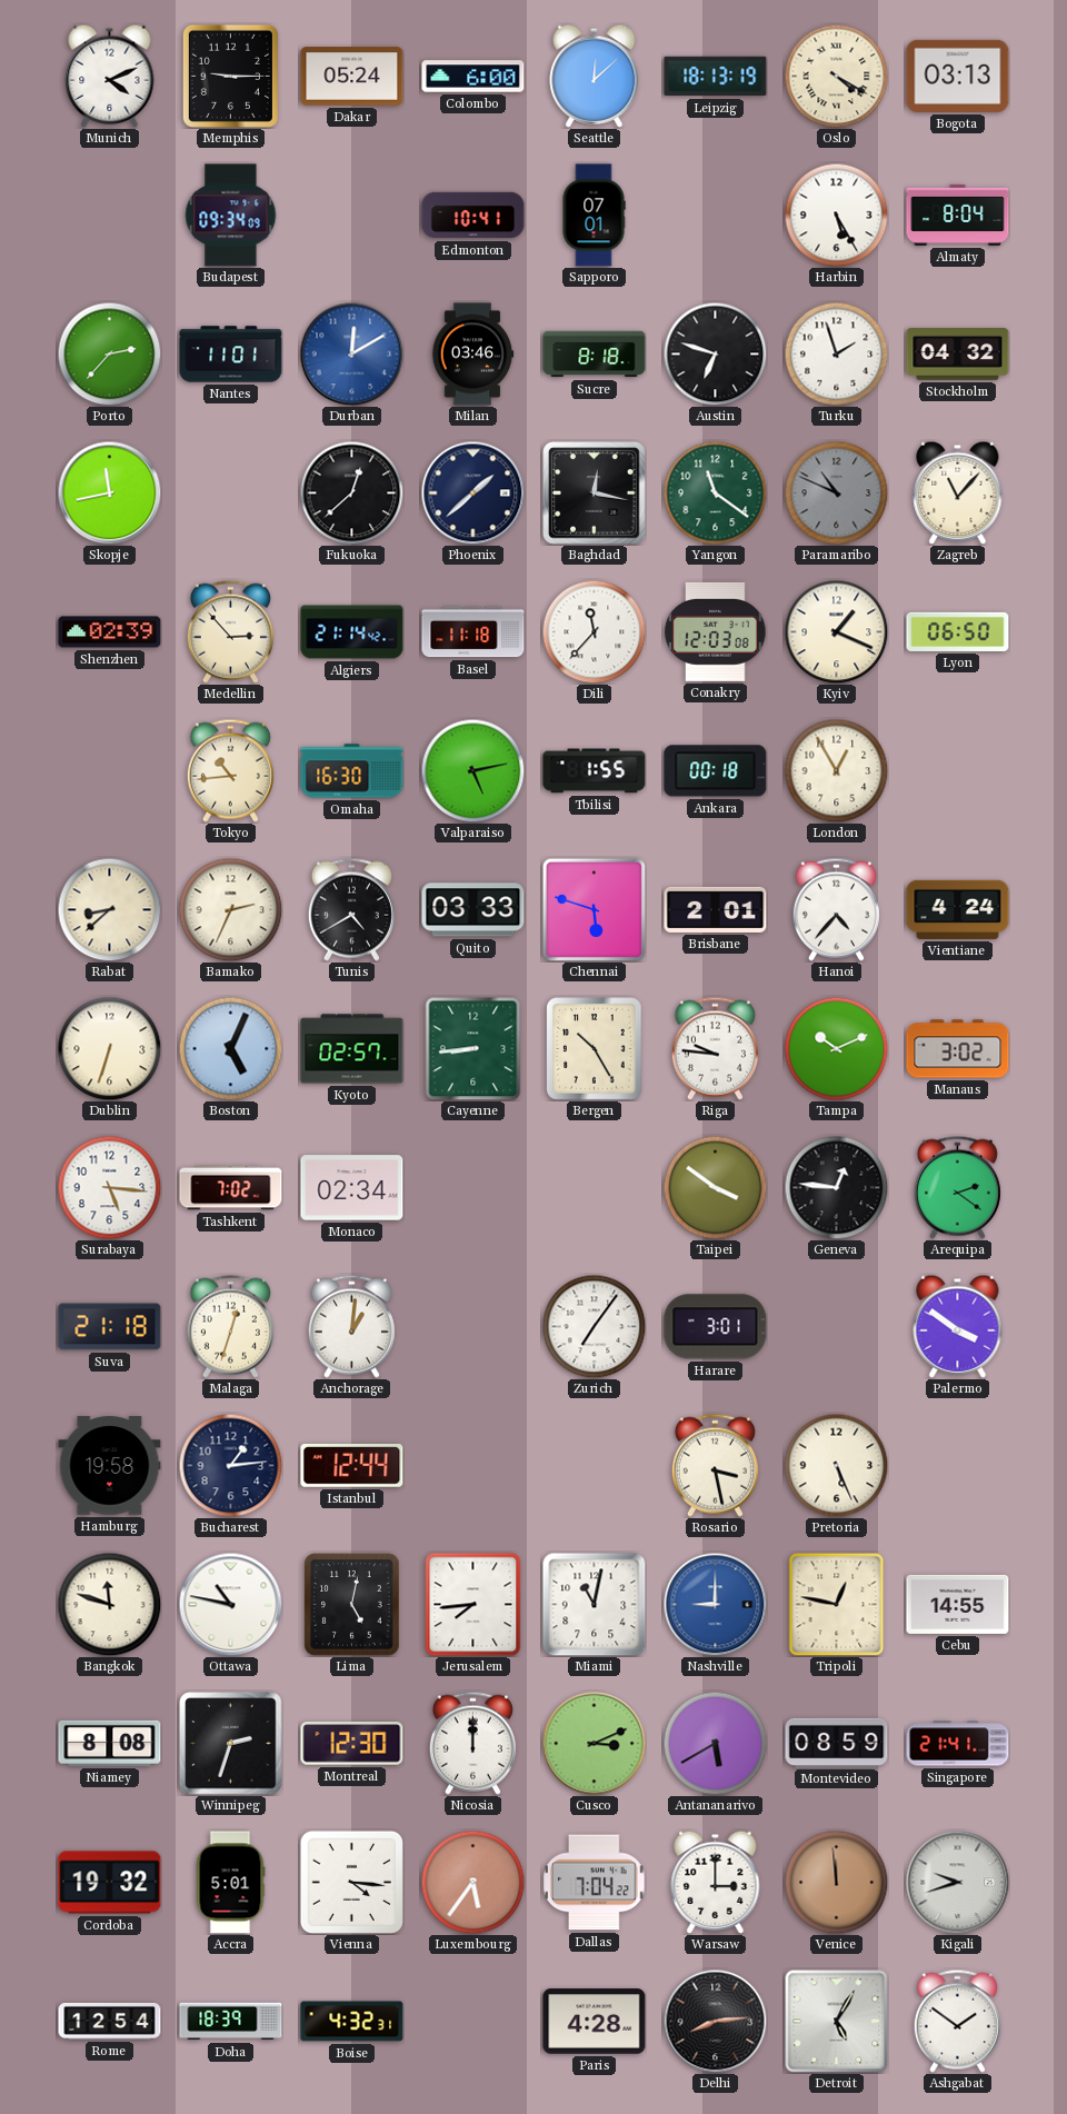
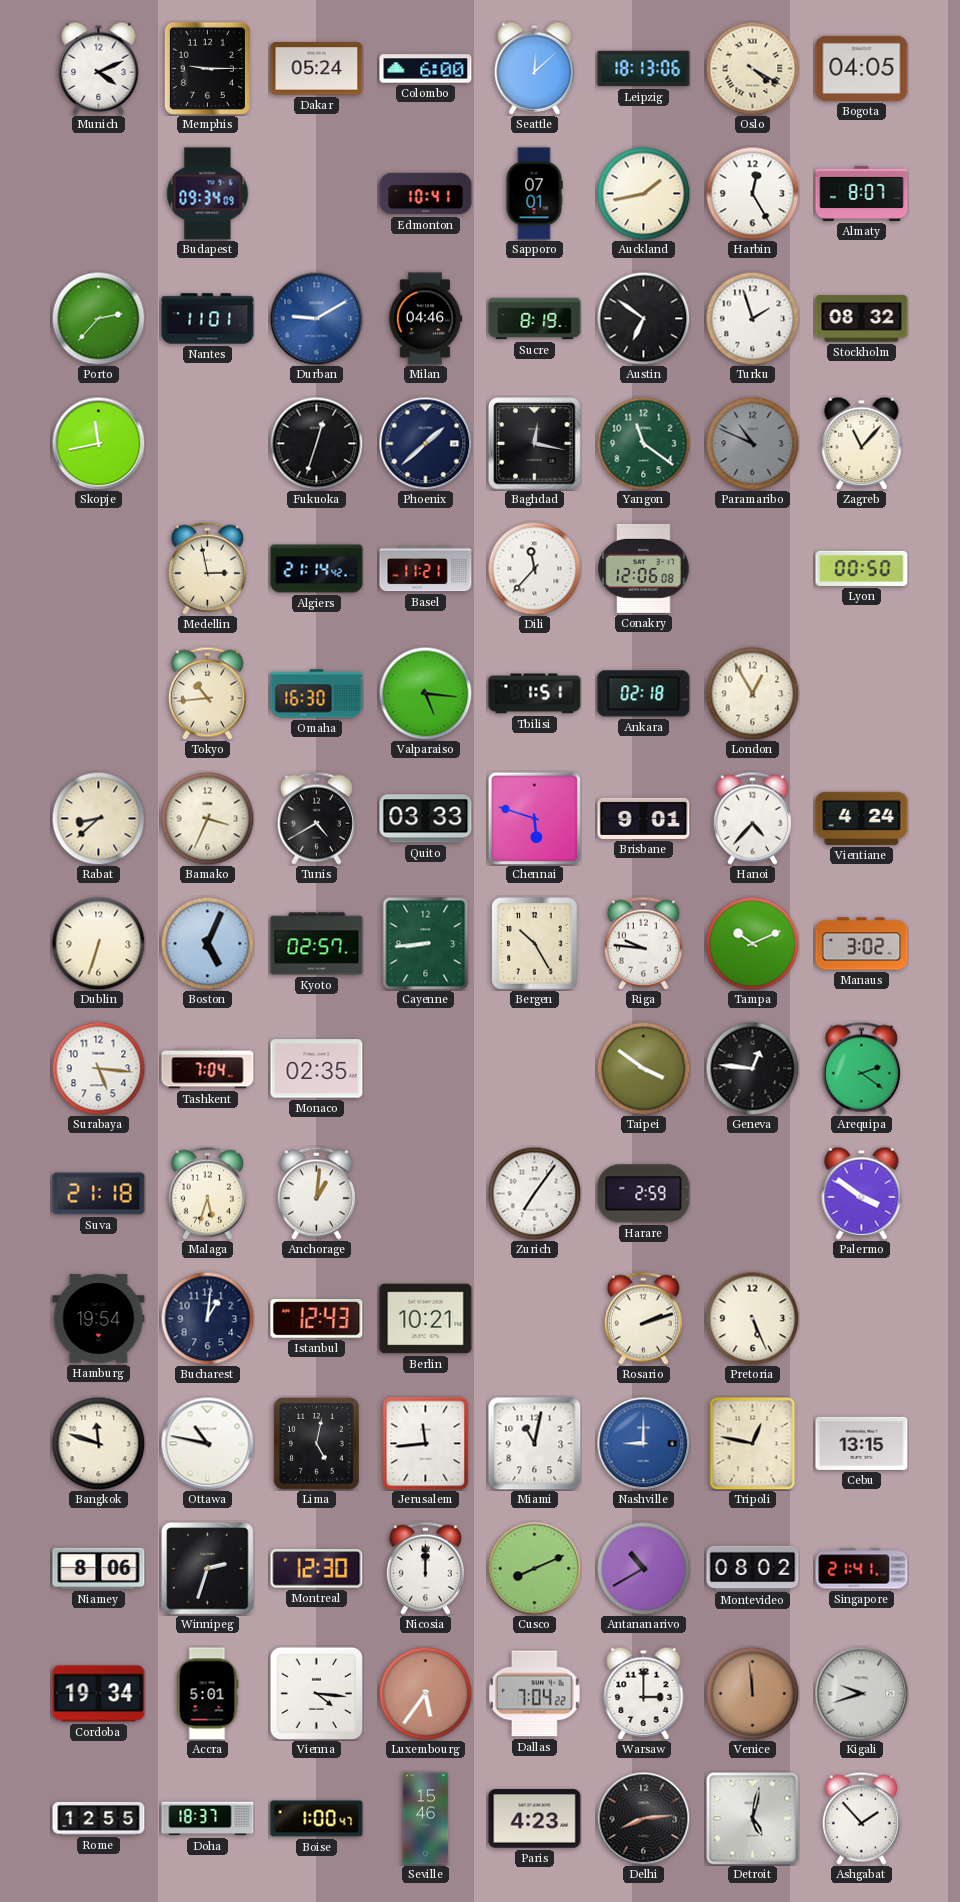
Leipzig: 18:13:19 -> 18:13:06
Bogota: 03:13 -> 04:05
Auckland: none -> 1:43
Harbin: 5:25 -> 12:25
Almaty: 8:04 -> 8:07
Durban: 12:10 -> 9:10
Milan: 03:46 -> 04:46
Sucre: 8:18 -> 8:19
Austin: 6:48 -> 6:51
Stockholm: 04:32 -> 08:32
Fukuoka: 12:38 -> 12:33
Shenzhen: 02:39 -> none
Medellin: 2:53 -> 2:58
Basel: 11:18 -> 11:21
Conakry: 12:03 -> 12:06
Kyiv: 1:19 -> none
Lyon: 06:50 -> 00:50
Valparaiso: 5:13 -> 5:16
Tbilisi: 1:55 -> 1:51
Ankara: 00:18 -> 02:18
Bamako: 2:34 -> 3:34
Brisbane: 2:01 -> 9:01
Tashkent: 7:02 -> 7:04
Monaco: 02:34 -> 02:35
Malaga: 12:33 -> 5:33
Harare: 3:01 -> 2:59
Hamburg: 19:58 -> 19:54
Bucharest: 1:14 -> 1:01
Istanbul: 12:44 -> 12:43
Berlin: none -> 10:21
Rosario: 3:28 -> 2:12
Jerusalem: 7:44 -> 11:44
Cebu: 14:55 -> 13:15
Niamey: 8:08 -> 8:06
Cusco: 3:11 -> 8:11
Antananarivo: 5:40 -> 10:40
Montevideo: 08:59 -> 08:02
Cordoba: 19:32 -> 19:34
Rome: 12:54 -> 12:55
Doha: 18:39 -> 18:37
Boise: 4:32 -> 1:00
Seville: none -> 15:46
Paris: 4:28 -> 4:23
Detroit: 5:05 -> 5:02
Ashgabat: 1:51 -> 1:53
